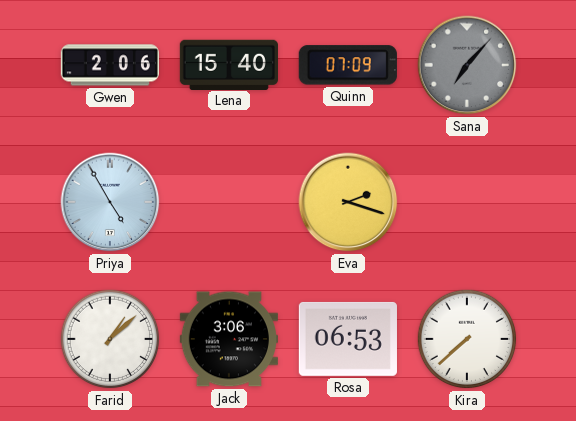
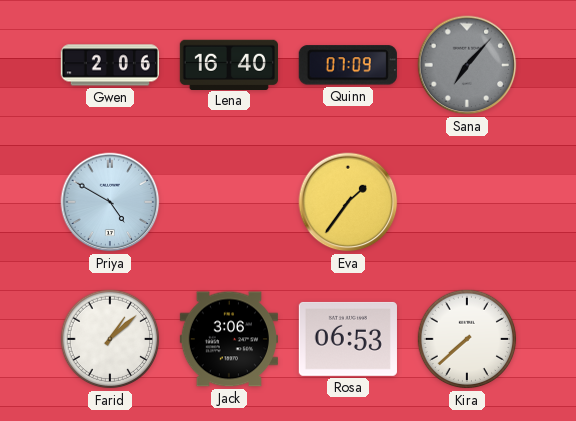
Lena: 15:40 -> 16:40
Priya: 4:55 -> 4:50
Eva: 2:18 -> 1:36
